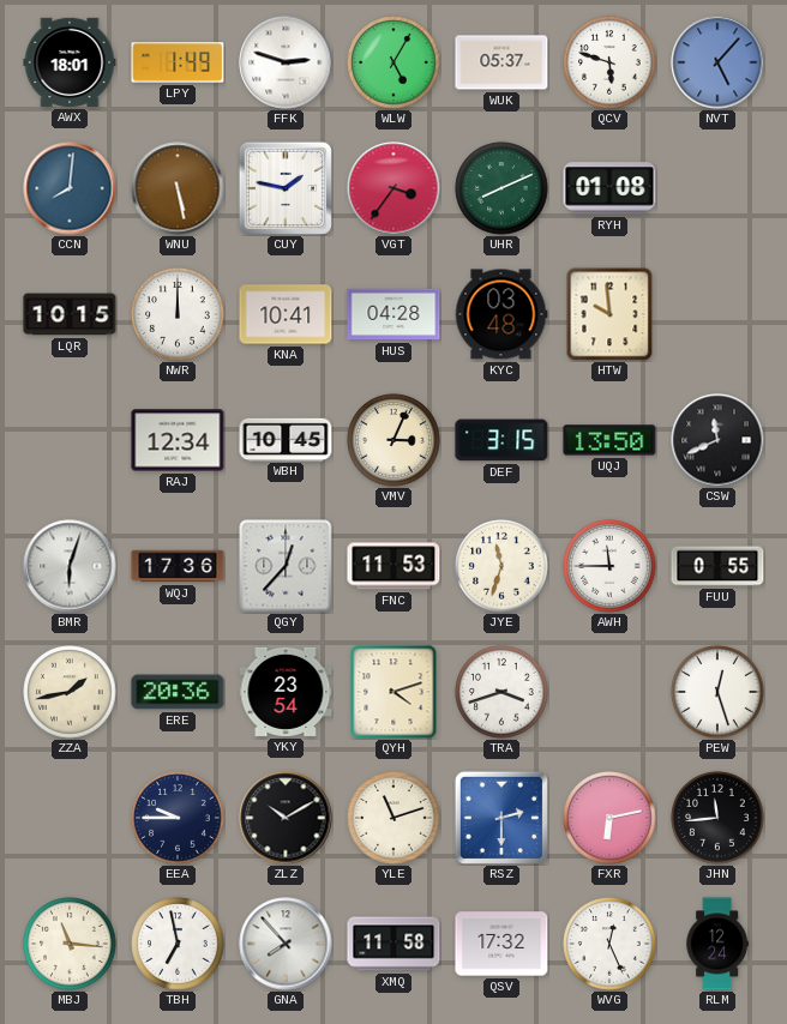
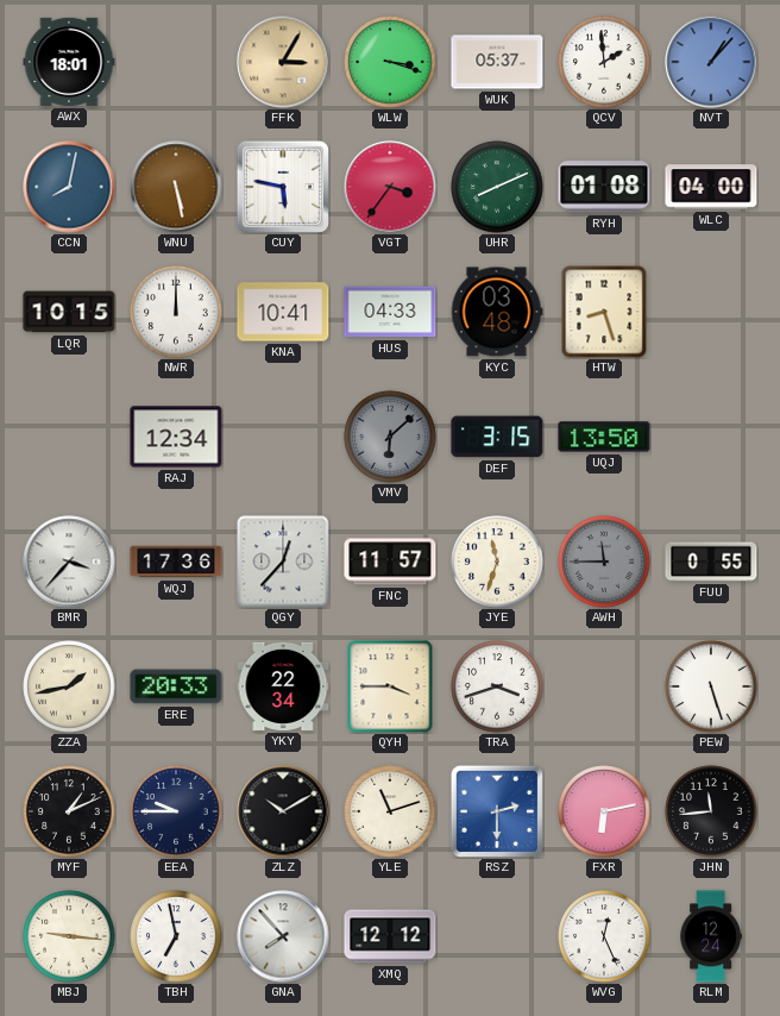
LPY: 1:49 -> none
FFK: 2:48 -> 3:05
FFK dial: white -> champagne
WLW: 5:05 -> 3:18
QCV: 5:48 -> 1:59
NVT: 5:07 -> 1:07
CCN: 8:01 -> 8:02
CUY: 1:47 -> 5:47
WLC: none -> 04:00
HUS: 04:28 -> 04:33
HTW: 9:59 -> 8:27
WBH: 10:45 -> none
VMV: 3:04 -> 6:08
VMV dial: cream -> grey
CSW: 11:41 -> none
BMR: 6:03 -> 3:37
FNC: 11:53 -> 11:57
AWH dial: white -> grey
ERE: 20:36 -> 20:33
YKY: 23:54 -> 22:34
QYH: 4:12 -> 3:45
PEW: 12:27 -> 5:27
MYF: none -> 1:11
MBJ: 11:16 -> 9:16
XMQ: 11:58 -> 12:12
QSV: 17:32 -> none
